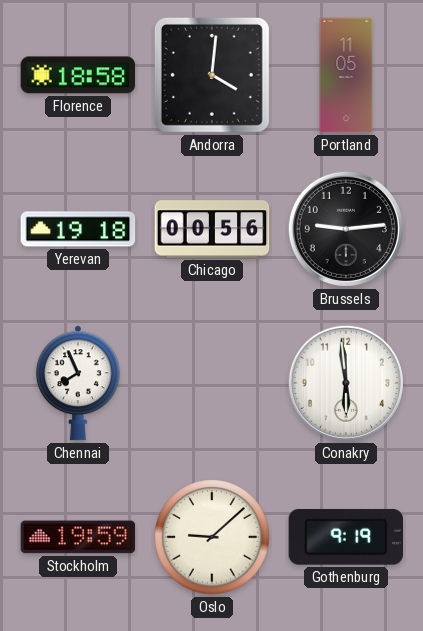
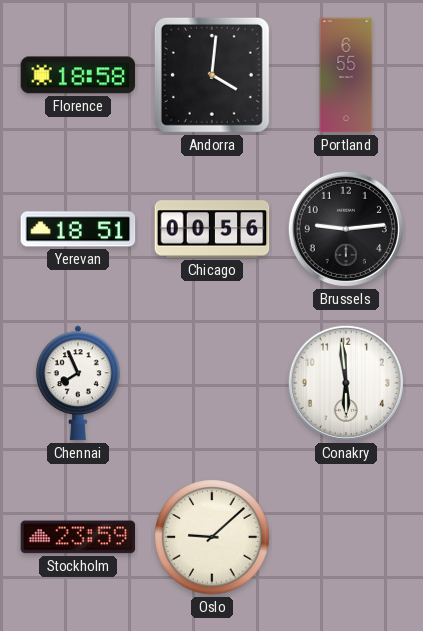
Portland: 11:05 -> 6:55
Yerevan: 19:18 -> 18:51
Stockholm: 19:59 -> 23:59
Gothenburg: 9:19 -> none
